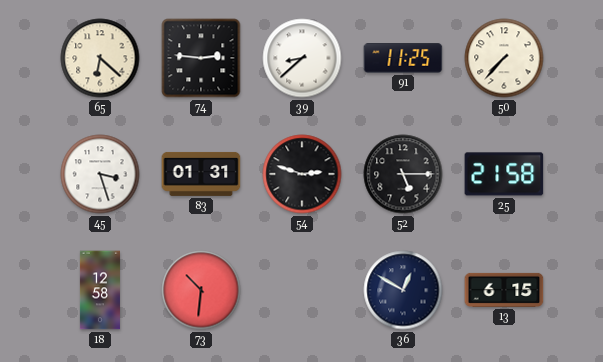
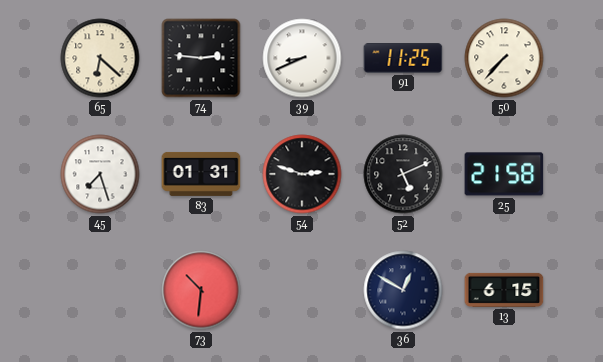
39: 8:38 -> 8:41
45: 3:27 -> 7:27
52: 5:15 -> 5:11
18: 12:58 -> none
